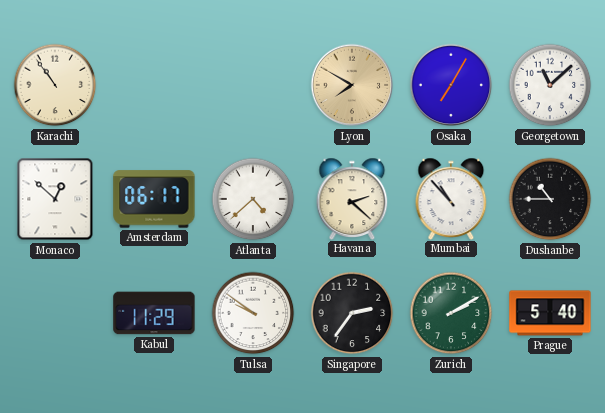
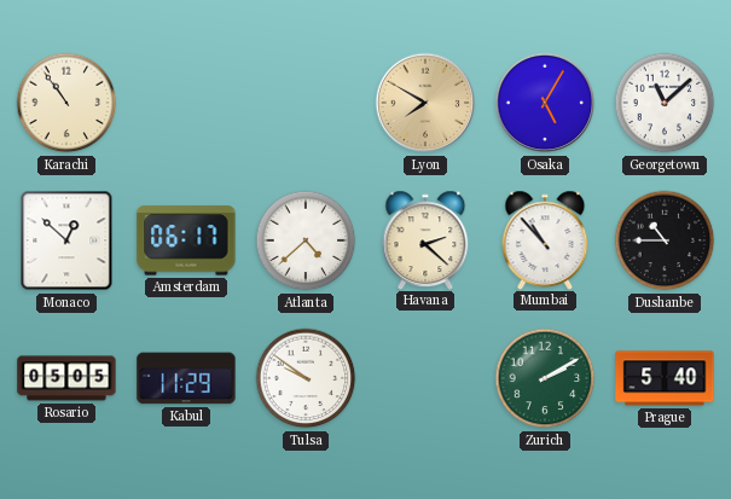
Osaka: 7:05 -> 5:05
Rosario: none -> 05:05
Singapore: 2:36 -> none
